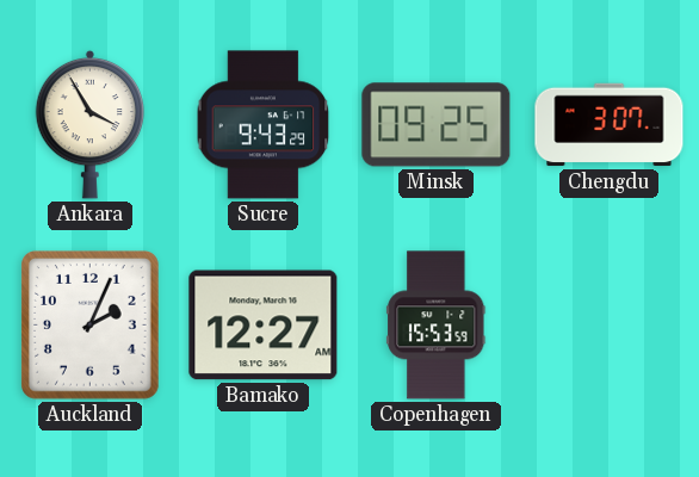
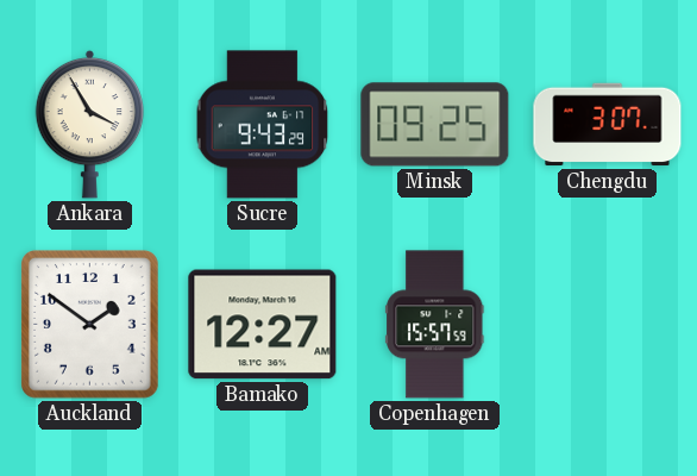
Auckland: 2:04 -> 1:51
Copenhagen: 15:53 -> 15:57
